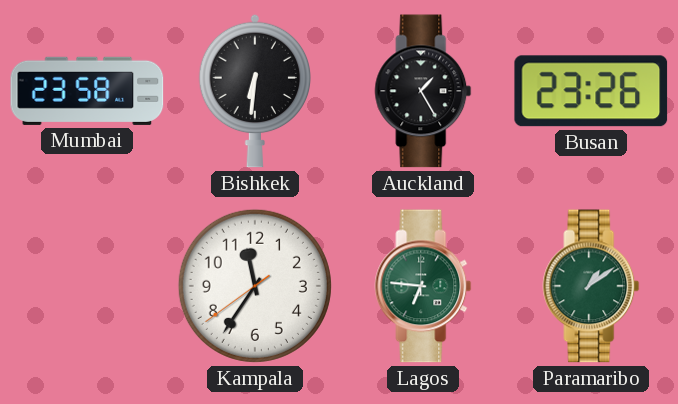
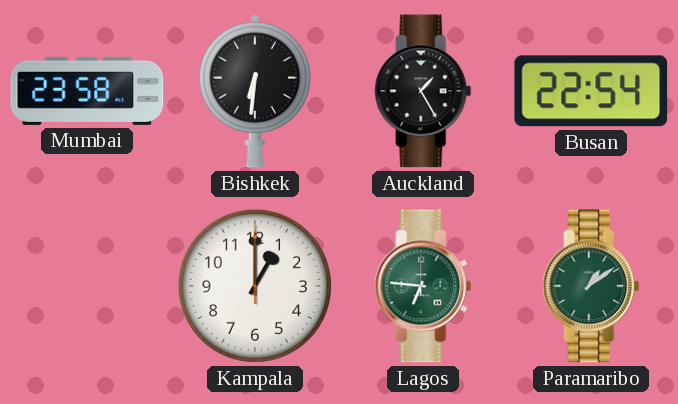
Busan: 23:26 -> 22:54
Kampala: 11:35 -> 1:00
